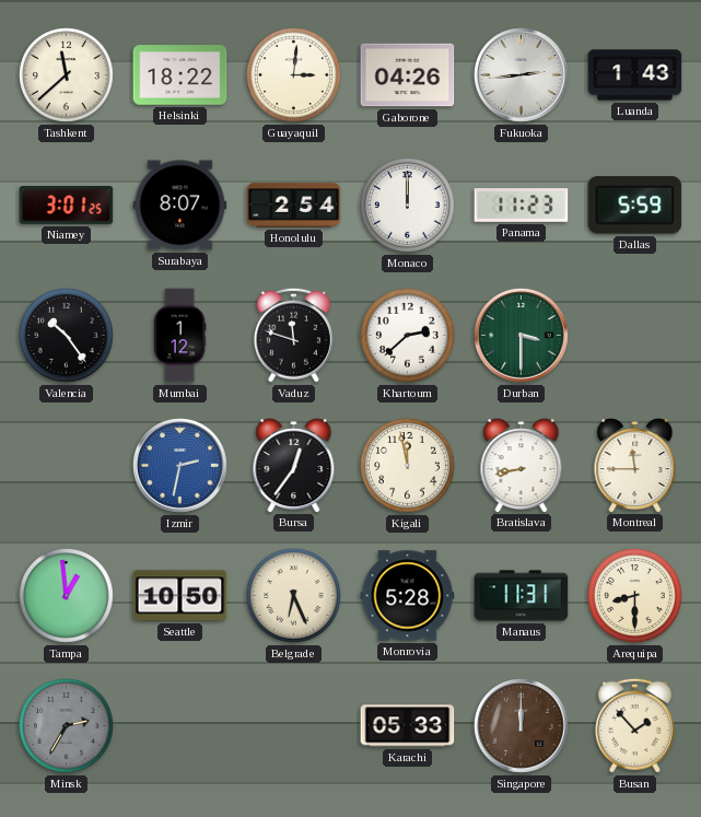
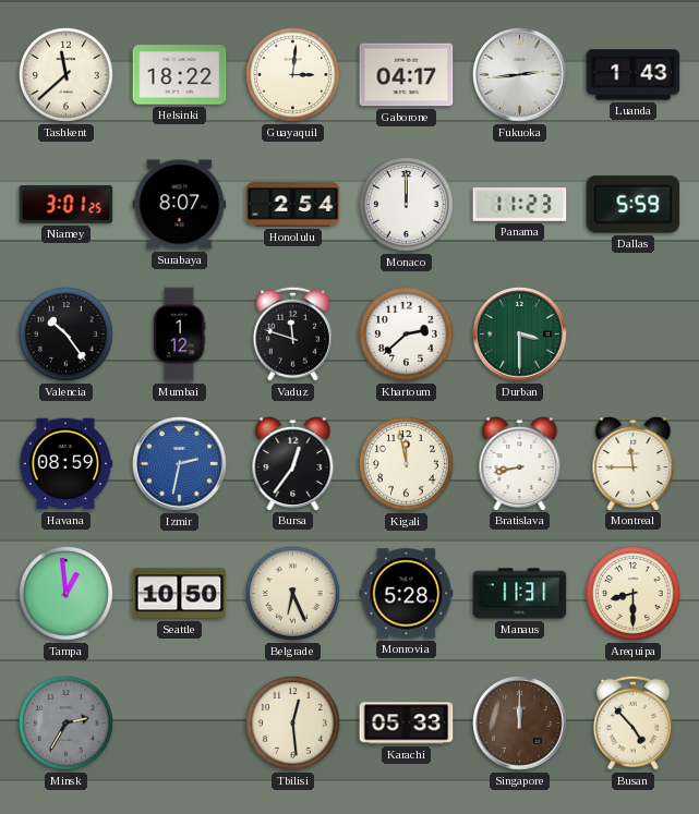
Gaborone: 04:26 -> 04:17
Havana: none -> 08:59
Tbilisi: none -> 12:29
Busan: 1:53 -> 4:53
